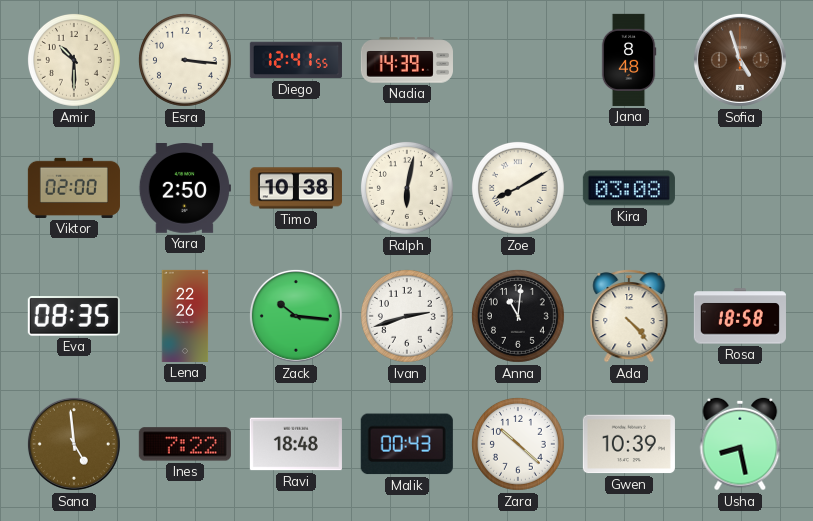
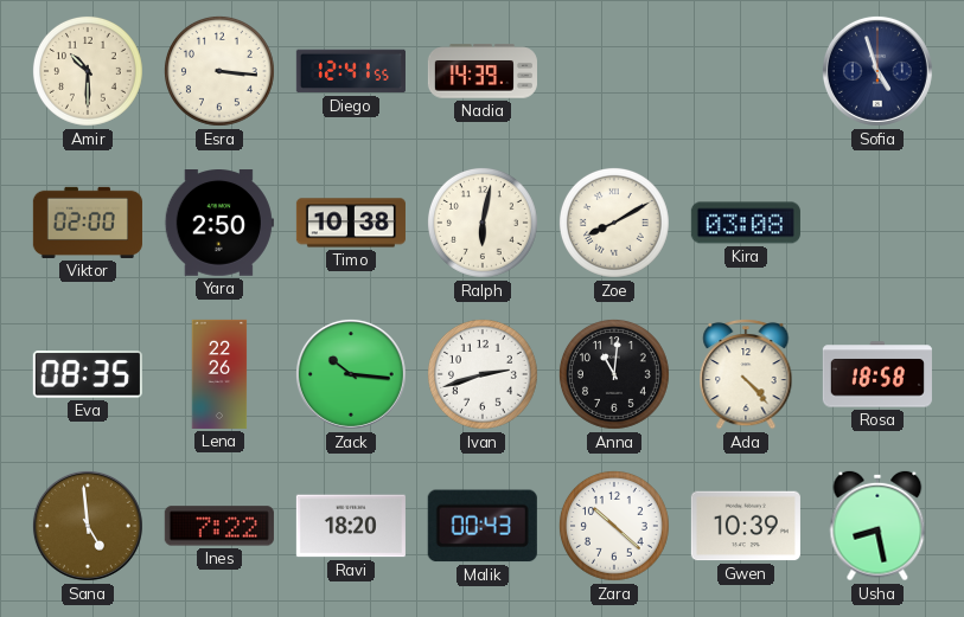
Jana: 8:48 -> none
Sofia dial: brown -> navy
Ravi: 18:48 -> 18:20
